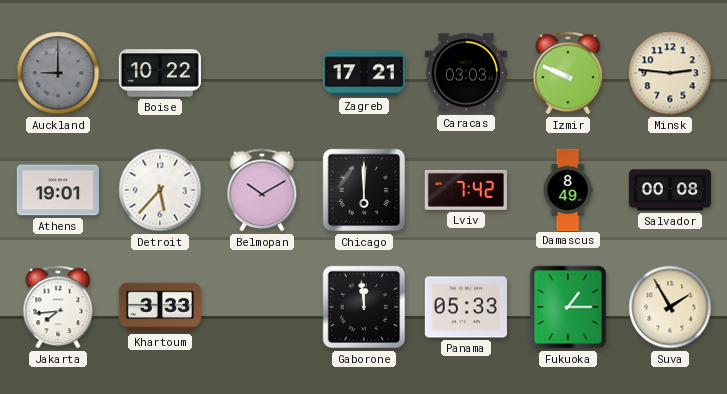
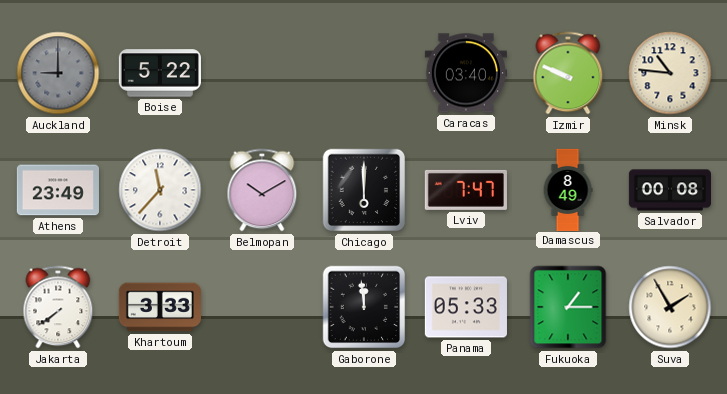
Boise: 10:22 -> 5:22
Zagreb: 17:21 -> none
Caracas: 03:03 -> 03:40
Minsk: 2:46 -> 10:46
Athens: 19:01 -> 23:49
Detroit: 5:37 -> 11:37
Lviv: 7:42 -> 7:47
Jakarta: 7:44 -> 7:39
